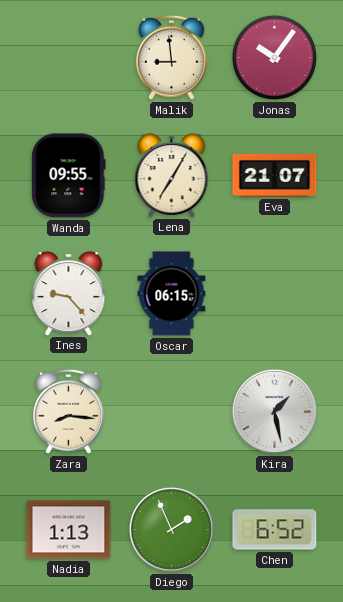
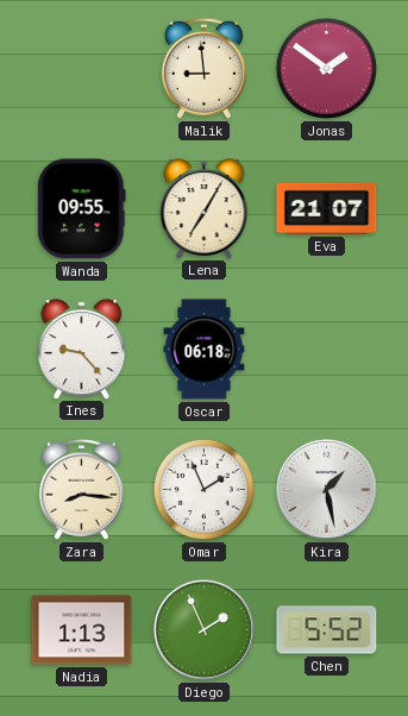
Jonas: 10:06 -> 1:51
Oscar: 06:15 -> 06:18
Omar: none -> 1:56
Chen: 6:52 -> 5:52
